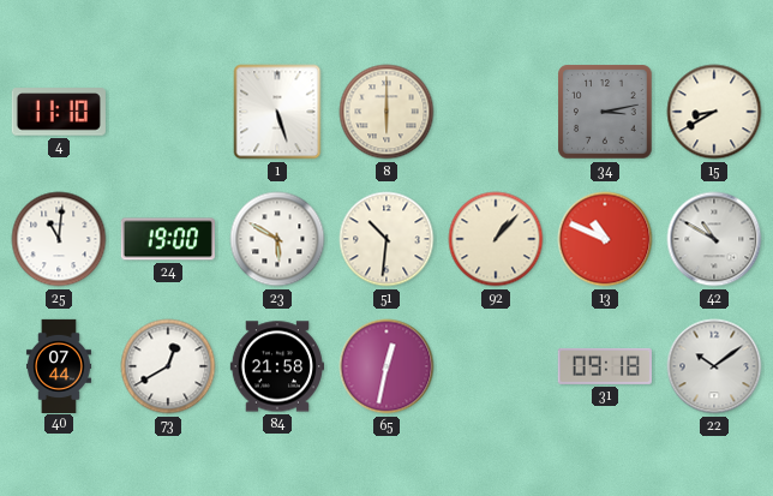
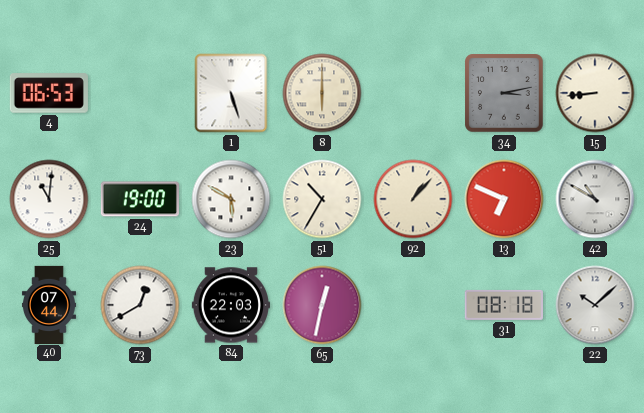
4: 11:10 -> 06:53
15: 8:40 -> 8:44
51: 10:31 -> 10:35
13: 10:49 -> 6:49
84: 21:58 -> 22:03
31: 09:18 -> 08:18
22: 10:09 -> 10:08
